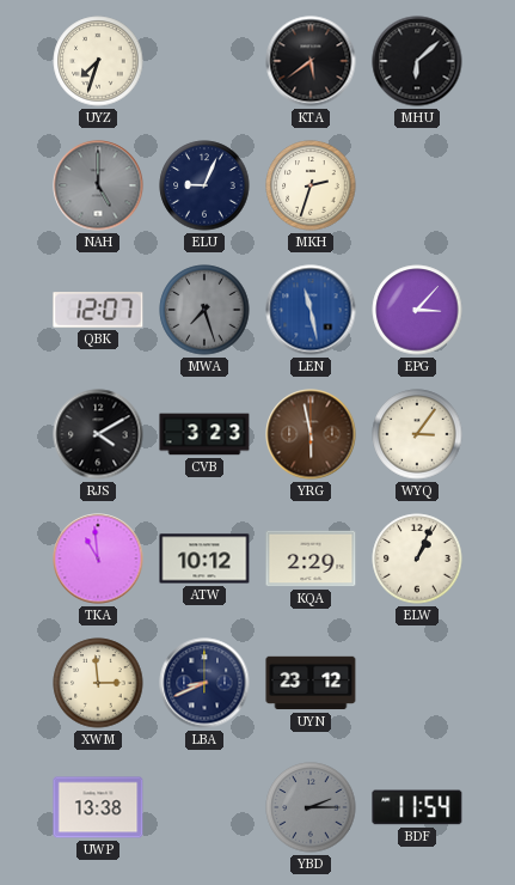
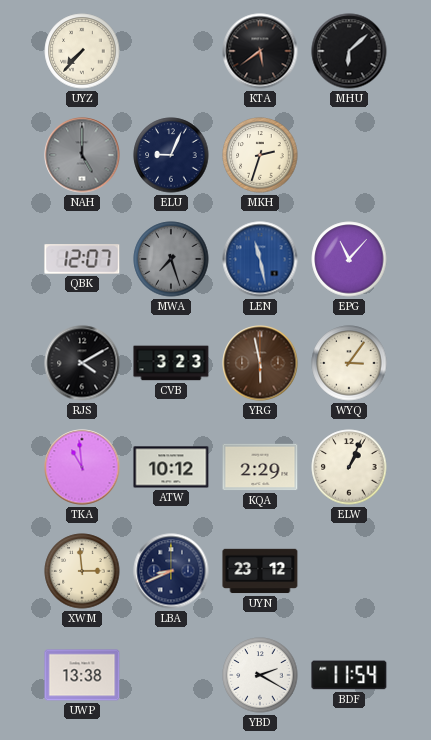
UYZ: 7:33 -> 7:37
EPG: 3:07 -> 11:07
YBD: 2:15 -> 2:20
YBD dial: grey -> white
